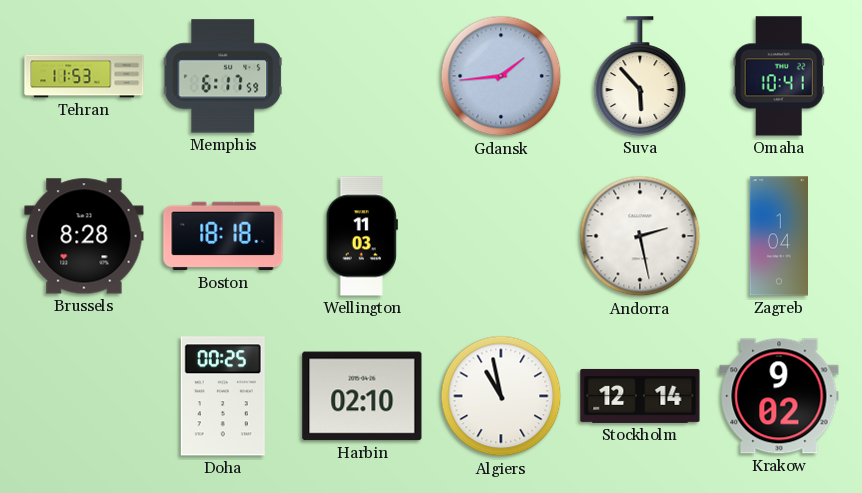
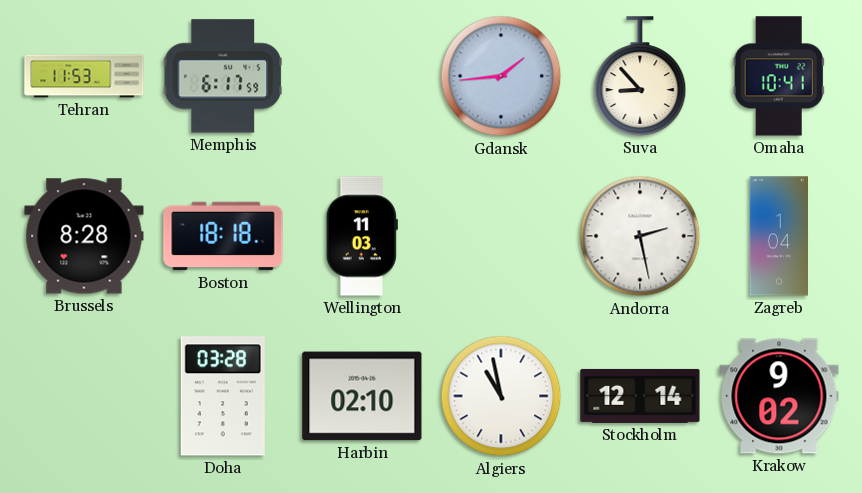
Suva: 5:53 -> 8:53
Doha: 00:25 -> 03:28
